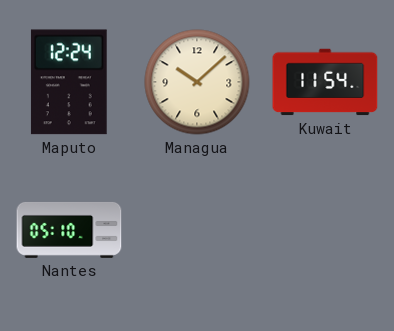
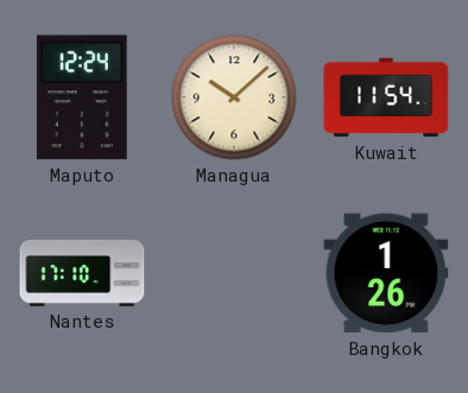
Nantes: 05:10 -> 17:10
Bangkok: none -> 1:26
